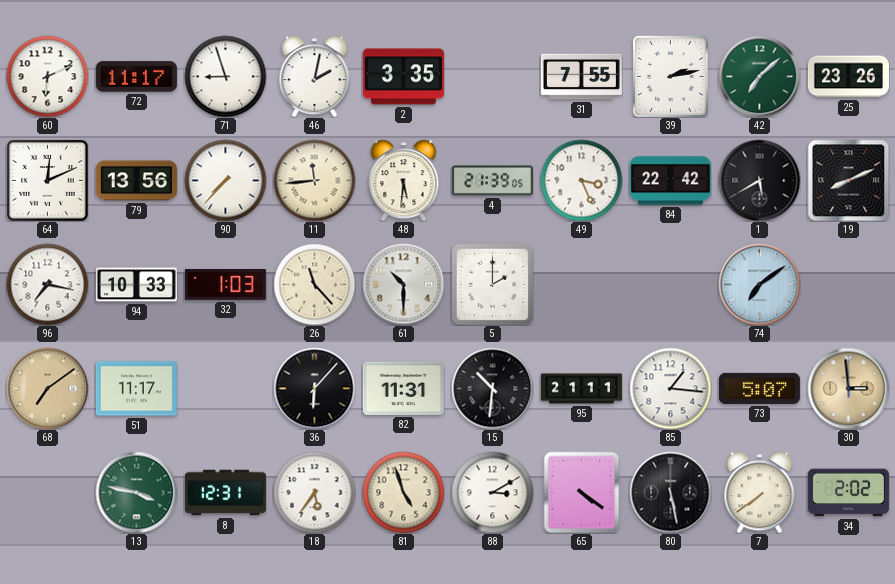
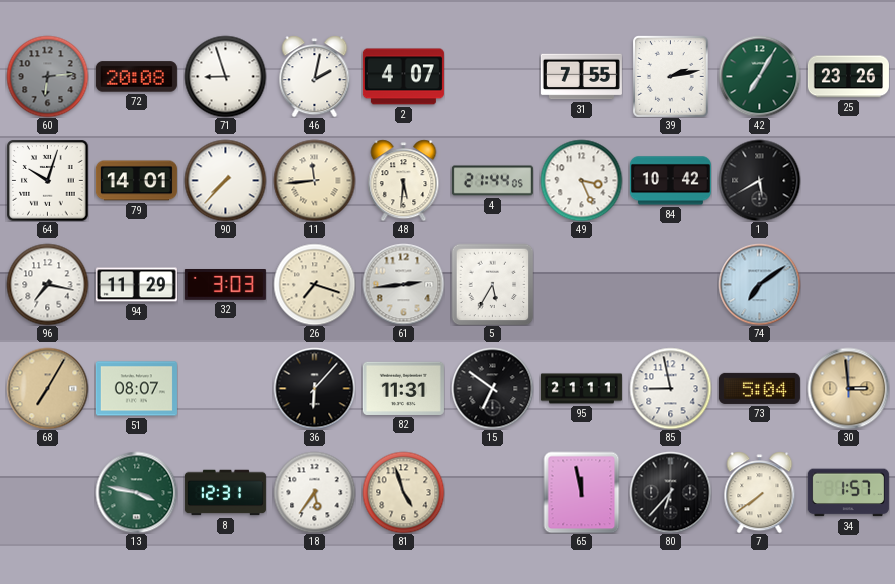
60: 6:11 -> 6:14
60 dial: white -> grey
72: 11:17 -> 20:08
2: 3:35 -> 4:07
42: 7:08 -> 7:05
64: 12:11 -> 10:03
79: 13:56 -> 14:01
4: 21:39 -> 21:44
84: 22:42 -> 10:42
19: 8:11 -> none
94: 10:33 -> 11:29
32: 1:03 -> 3:03
26: 11:23 -> 7:18
61: 10:30 -> 2:44
5: 2:00 -> 5:35
68: 7:09 -> 7:05
51: 11:17 -> 08:07
15: 10:31 -> 6:51
85: 1:16 -> 8:58
73: 5:07 -> 5:04
88: 3:10 -> none
65: 4:21 -> 11:58
80: 5:28 -> 6:37
34: 2:02 -> 1:57
